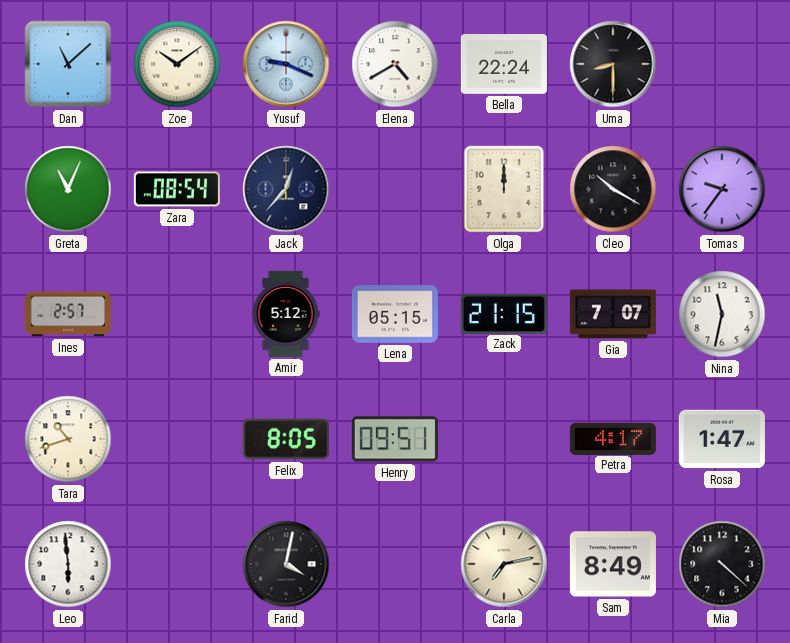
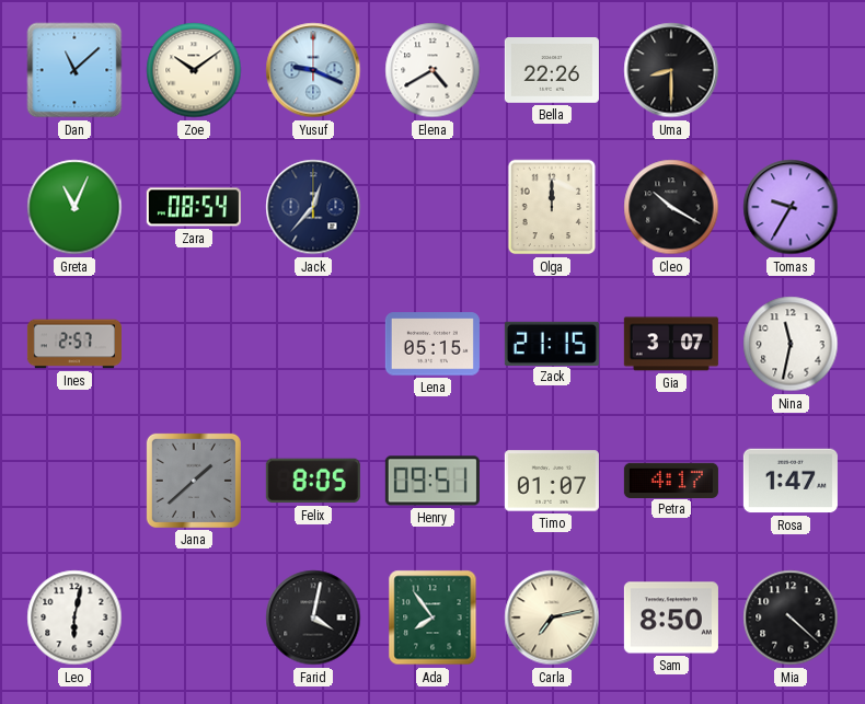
Bella: 22:24 -> 22:26
Tomas: 9:36 -> 9:35
Amir: 5:12 -> none
Gia: 7:07 -> 3:07
Tara: 10:42 -> none
Jana: none -> 1:38
Timo: none -> 01:07
Leo: 5:59 -> 6:02
Ada: none -> 7:54
Sam: 8:49 -> 8:50
